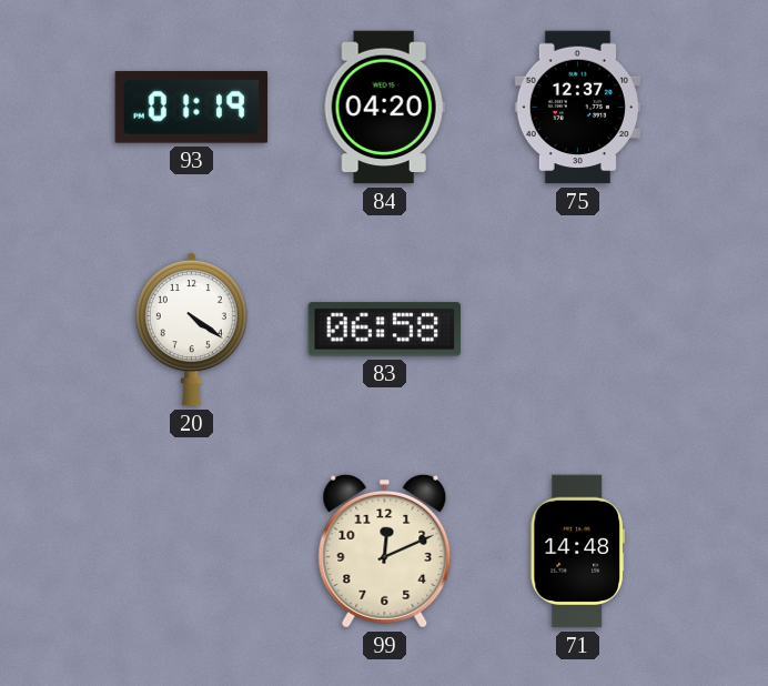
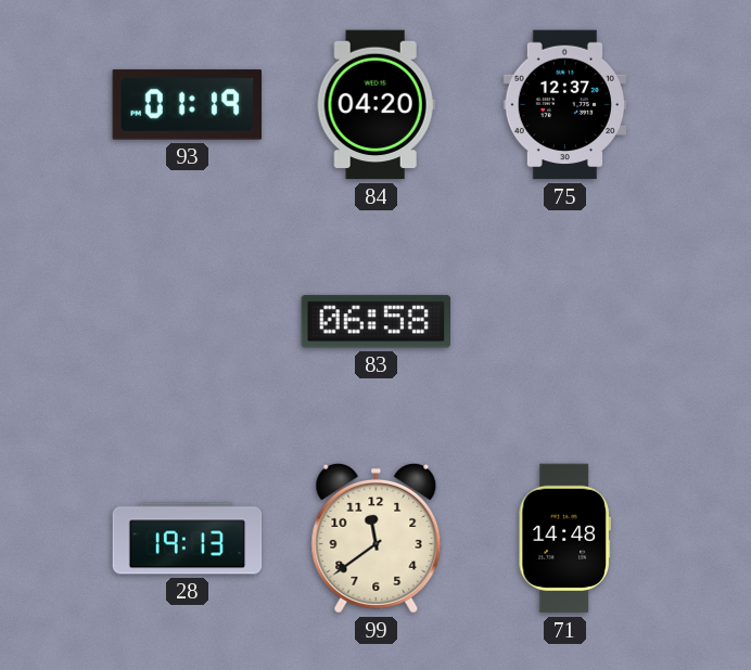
20: 4:21 -> none
28: none -> 19:13
99: 12:11 -> 11:39
